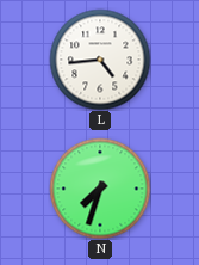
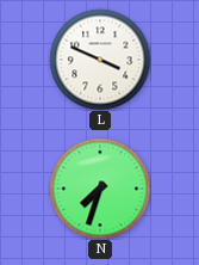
L: 4:44 -> 3:49
